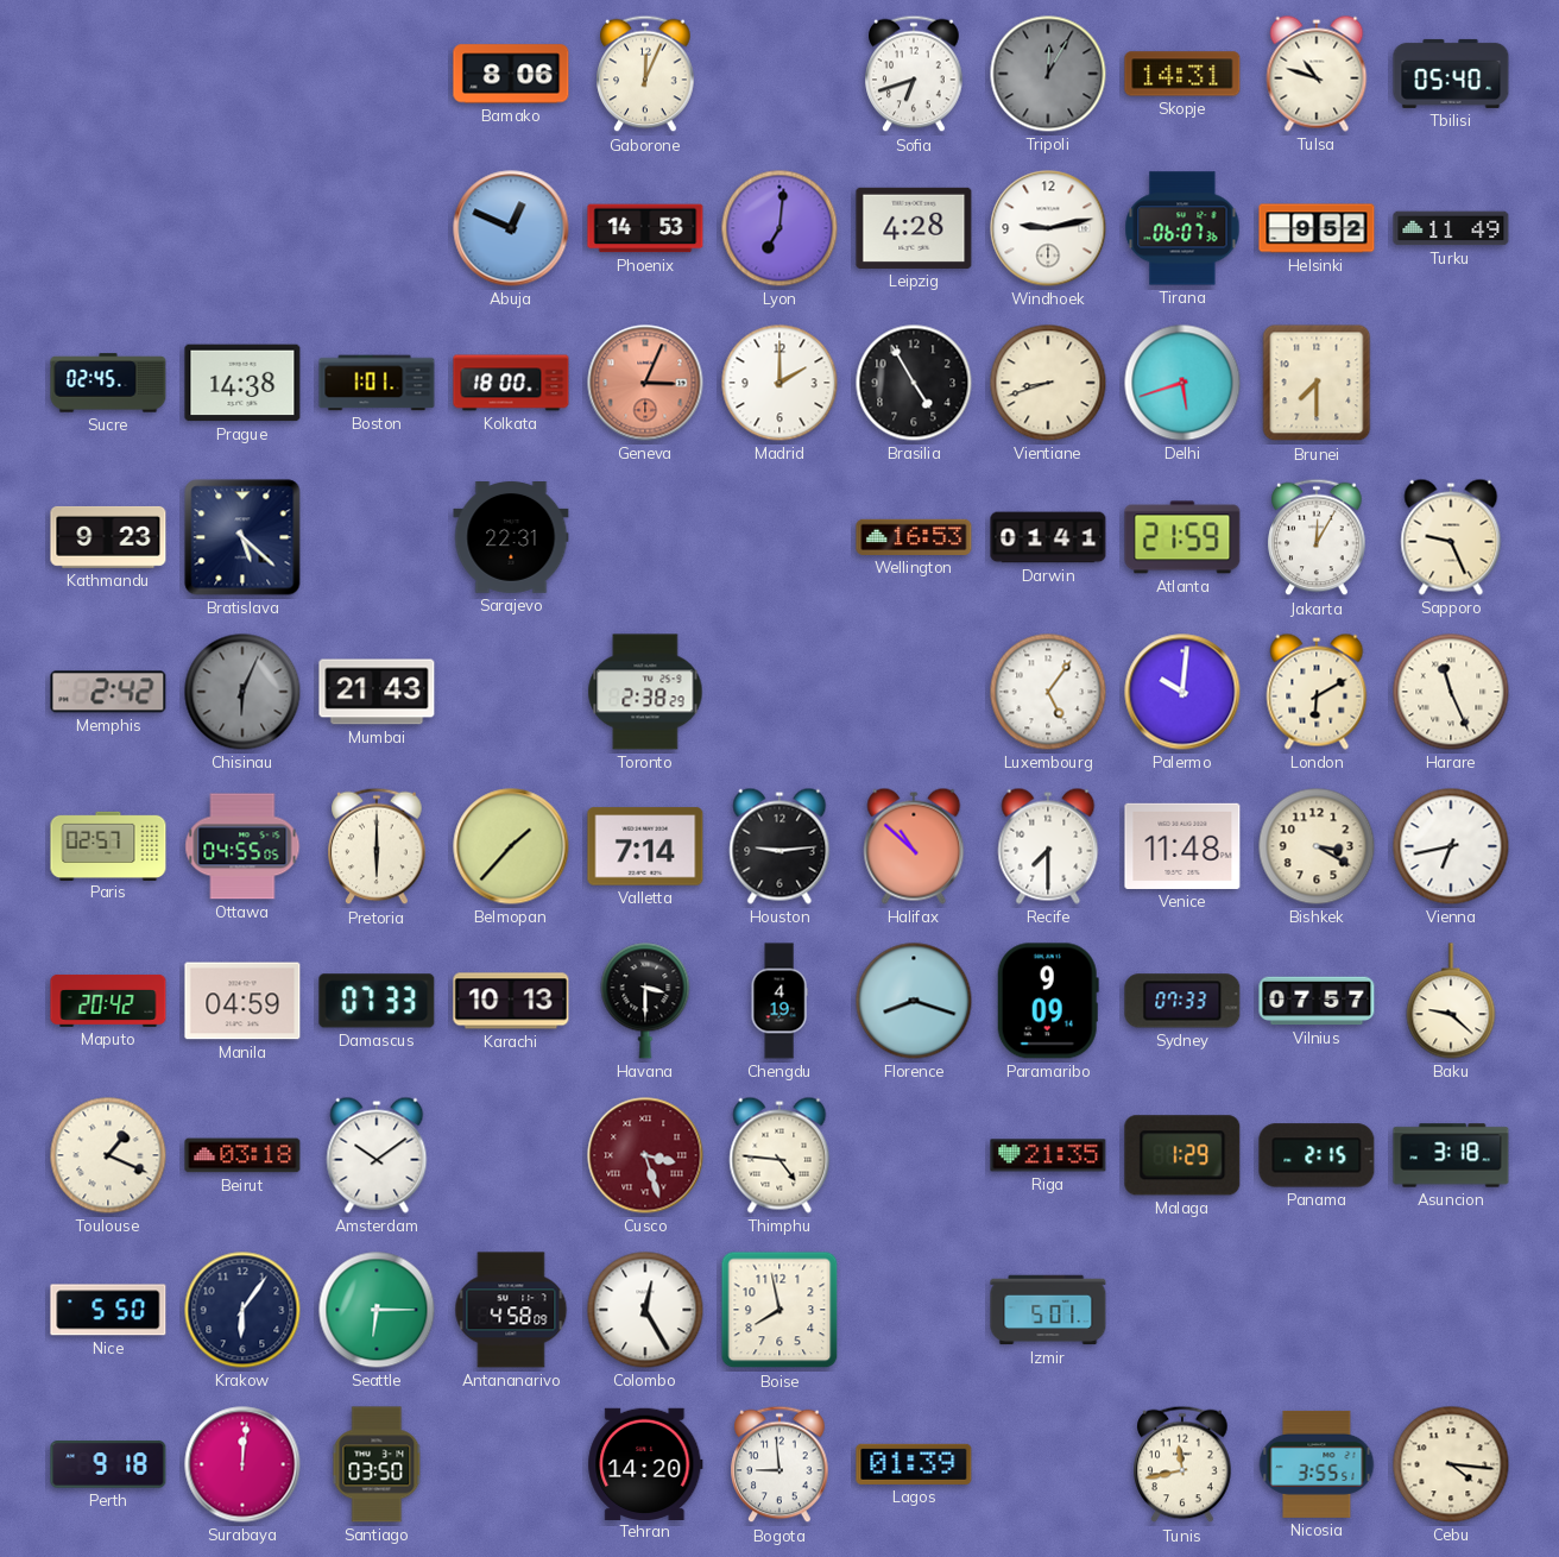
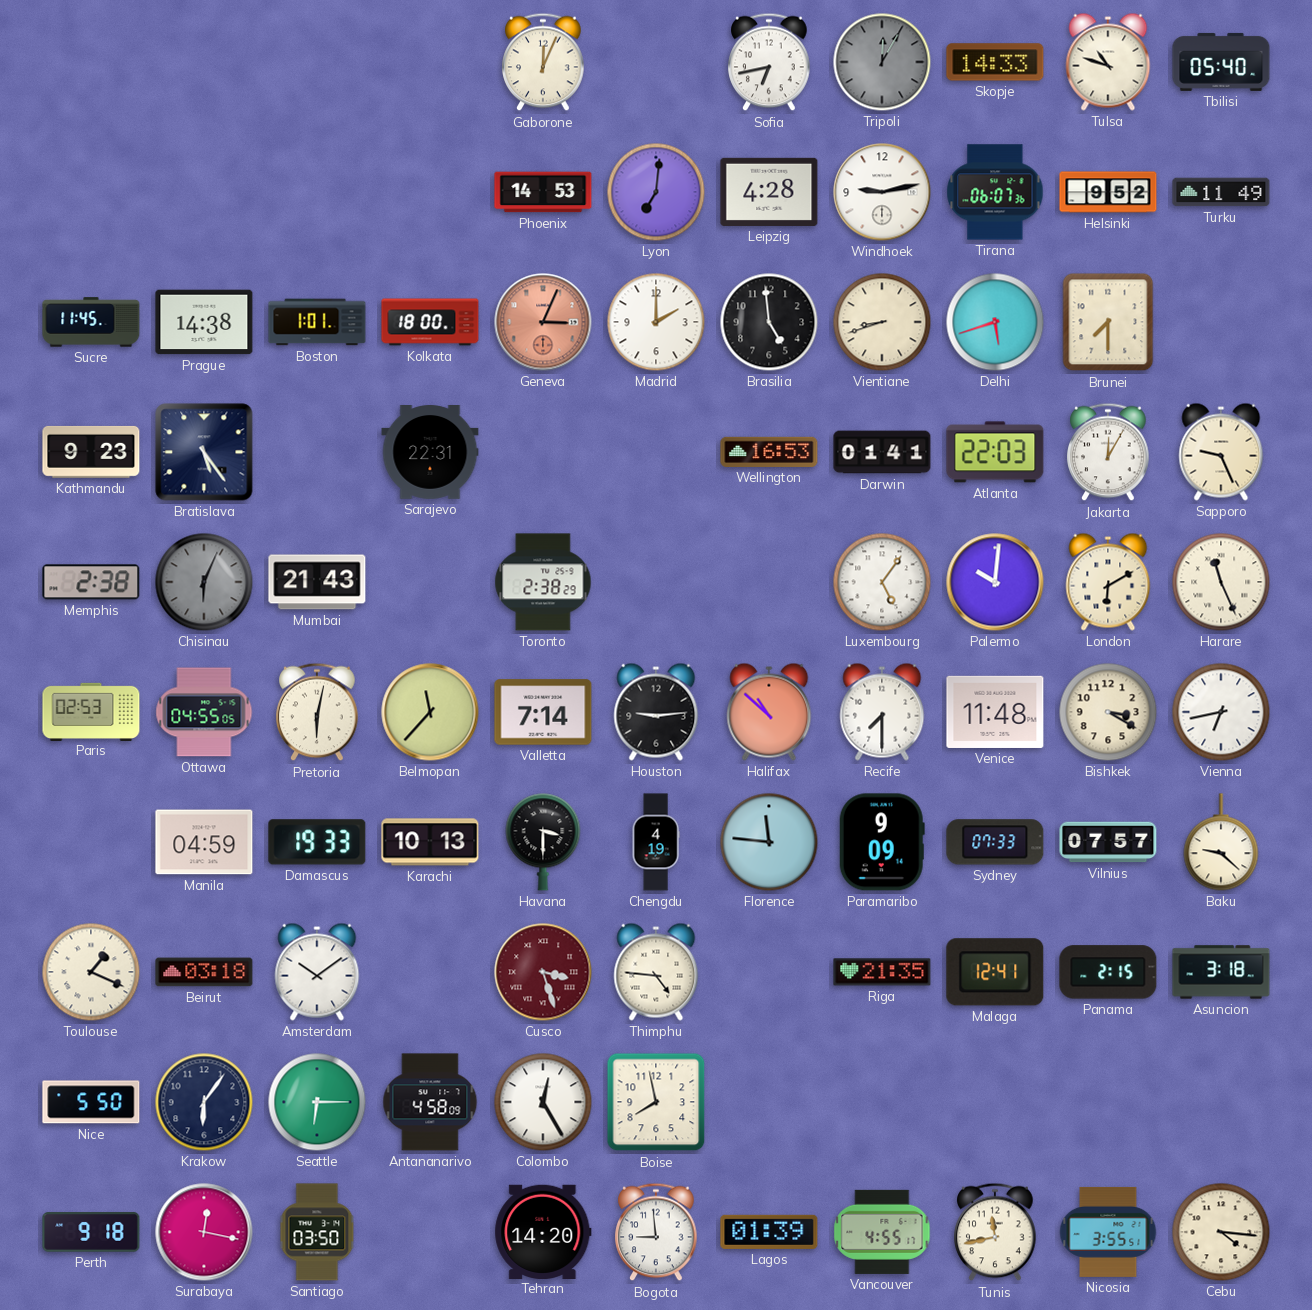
Bamako: 8:06 -> none
Sofia: 6:42 -> 6:43
Skopje: 14:31 -> 14:33
Abuja: 12:49 -> none
Sucre: 02:45 -> 11:45
Brasilia: 4:55 -> 4:59
Bratislava: 5:22 -> 5:24
Atlanta: 21:59 -> 22:03
Memphis: 2:42 -> 2:38
Paris: 02:57 -> 02:53
Pretoria: 6:00 -> 6:02
Belmopan: 1:37 -> 11:37
Maputo: 20:42 -> none
Damascus: 07:33 -> 19:33
Florence: 8:18 -> 11:46
Malaga: 1:29 -> 12:41
Izmir: 5:01 -> none
Surabaya: 12:01 -> 12:17
Vancouver: none -> 4:55
